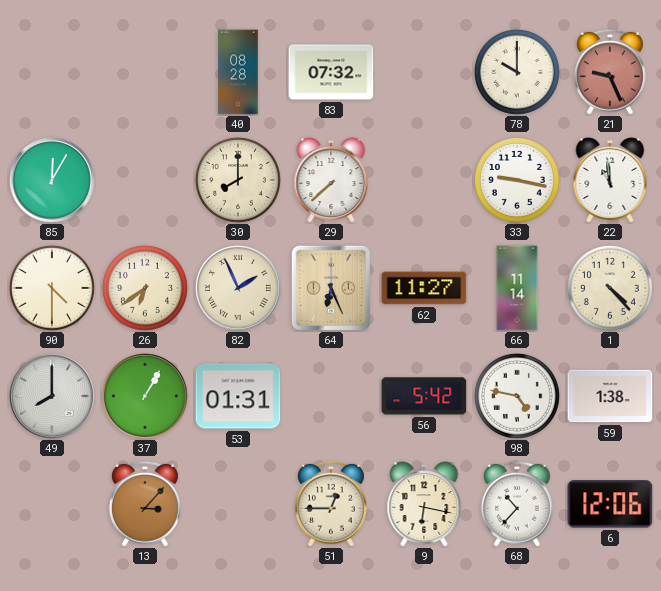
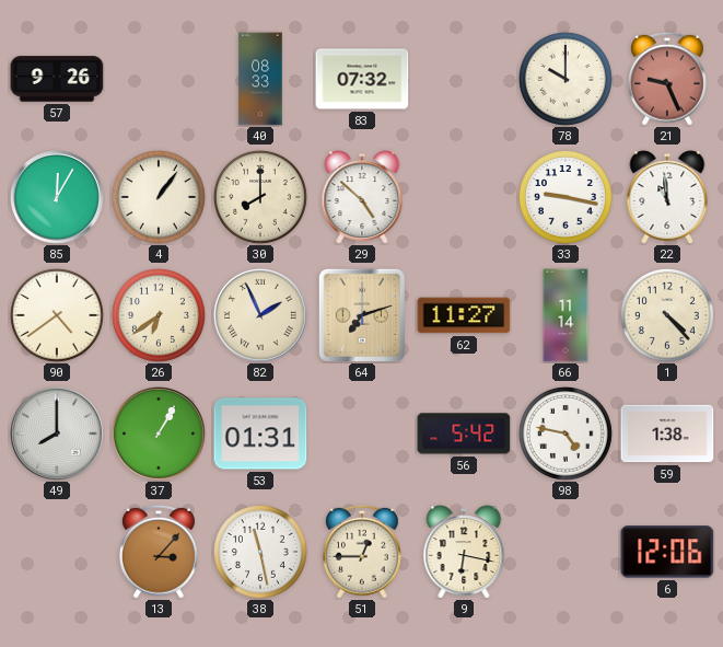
57: none -> 9:26
40: 08:28 -> 08:33
4: none -> 1:06
29: 7:38 -> 4:52
90: 4:30 -> 4:39
64: 6:26 -> 7:12
38: none -> 11:28
68: 10:37 -> none
